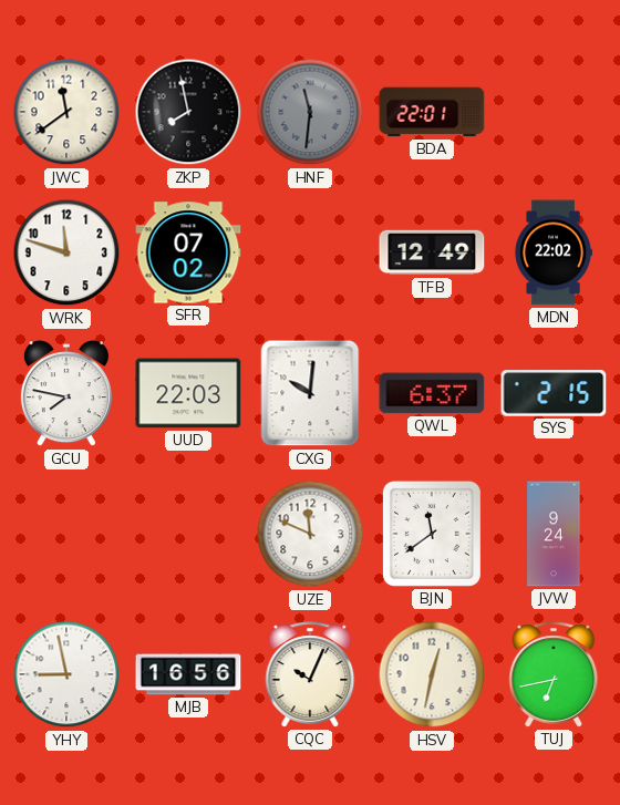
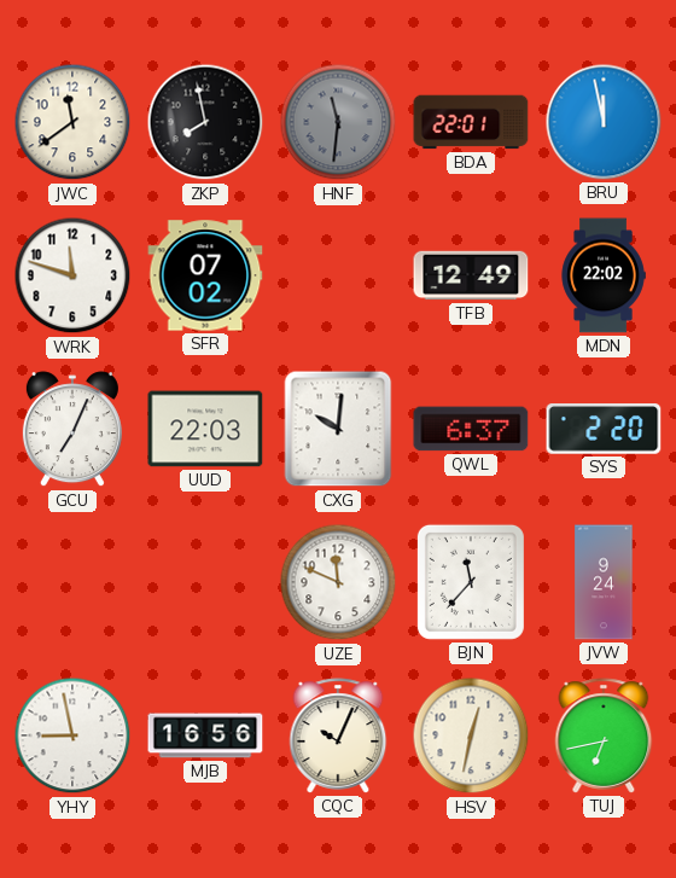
BRU: none -> 11:58
GCU: 7:47 -> 7:04
SYS: 2:15 -> 2:20
BJN: 11:39 -> 11:37
